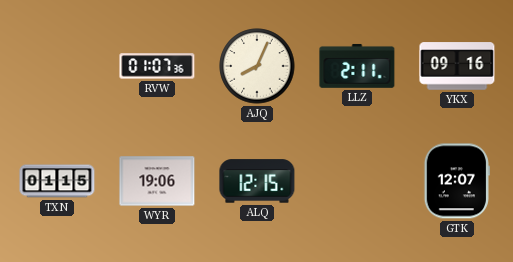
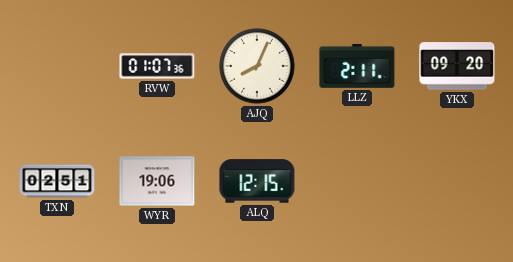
YKX: 09:16 -> 09:20
TXN: 01:15 -> 02:51
GTK: 12:07 -> none
